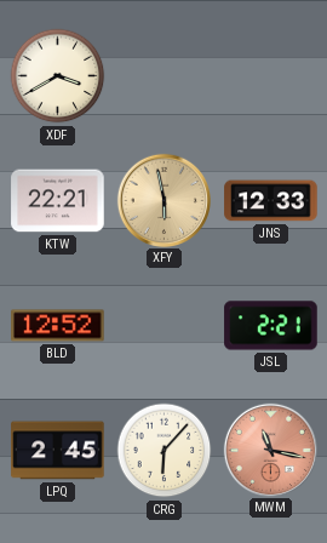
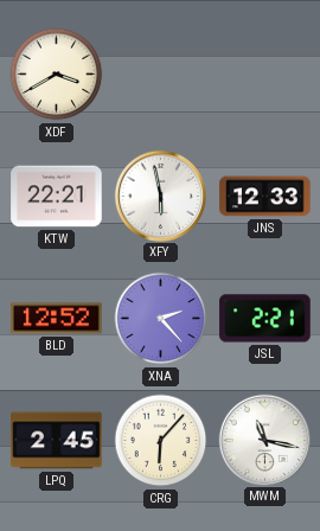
XFY dial: champagne -> white
XNA: none -> 2:23
MWM dial: salmon -> white
